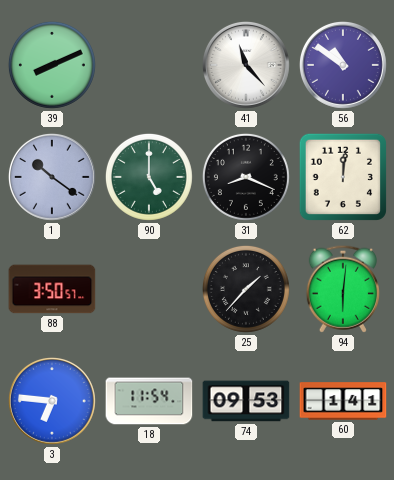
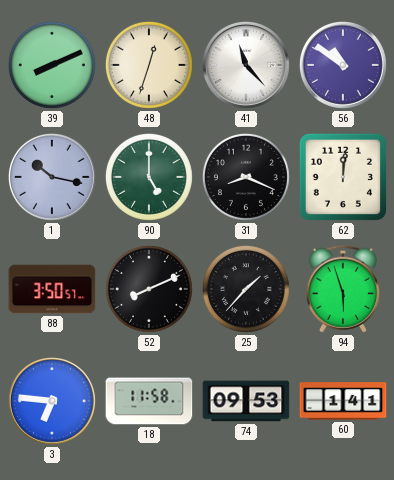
48: none -> 12:33
1: 10:21 -> 10:17
52: none -> 8:11
94: 6:01 -> 5:57
18: 11:54 -> 11:58
